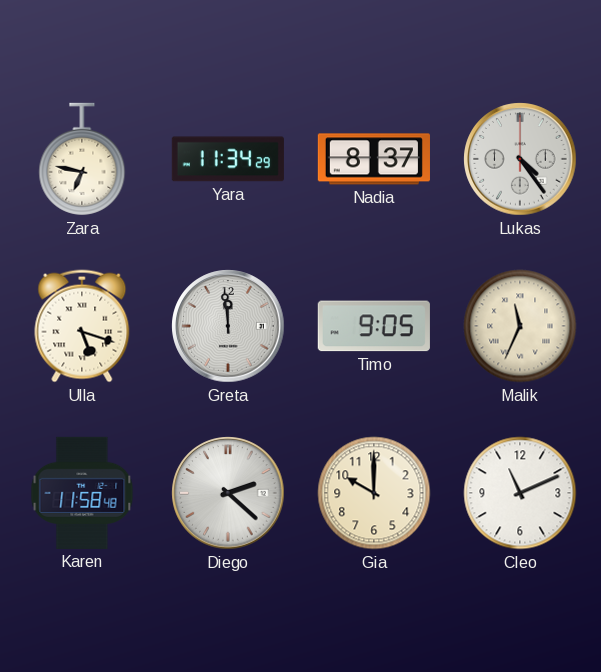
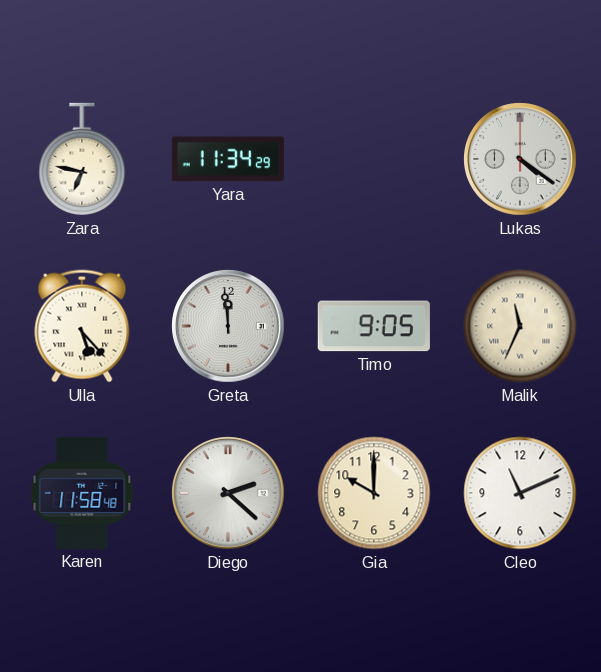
Nadia: 8:37 -> none
Lukas: 4:24 -> 4:21
Ulla: 5:18 -> 5:23
